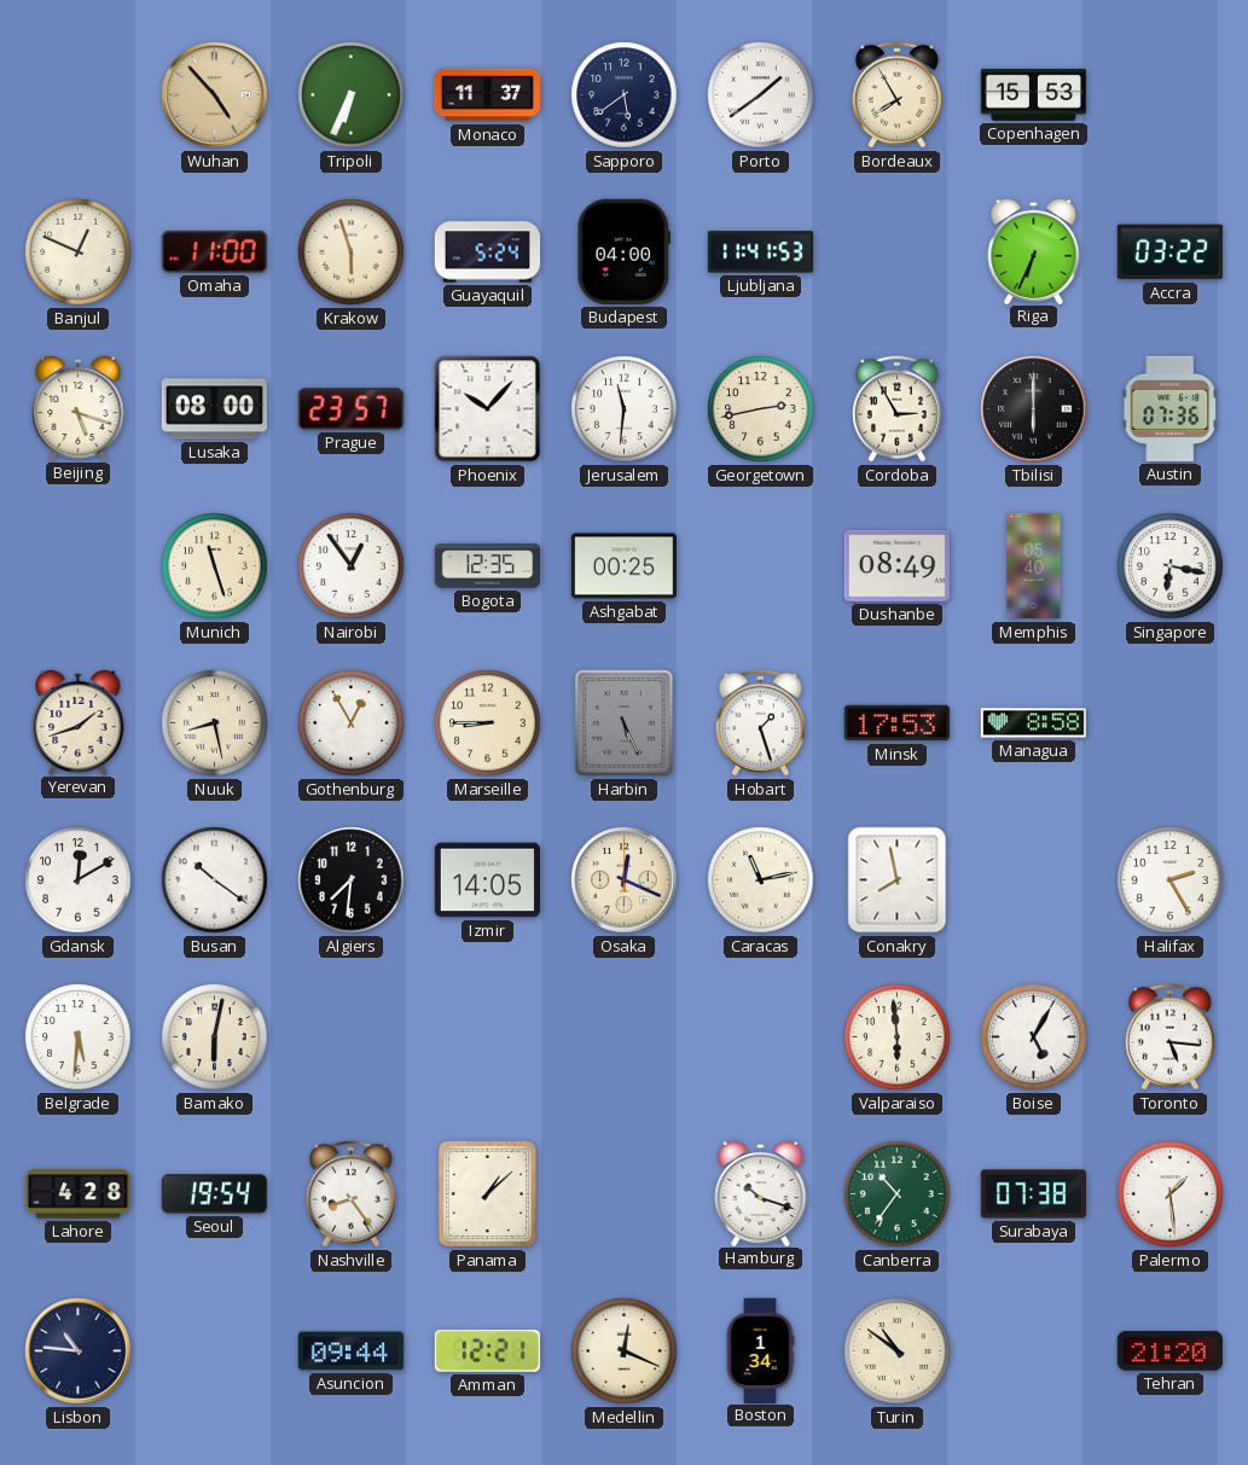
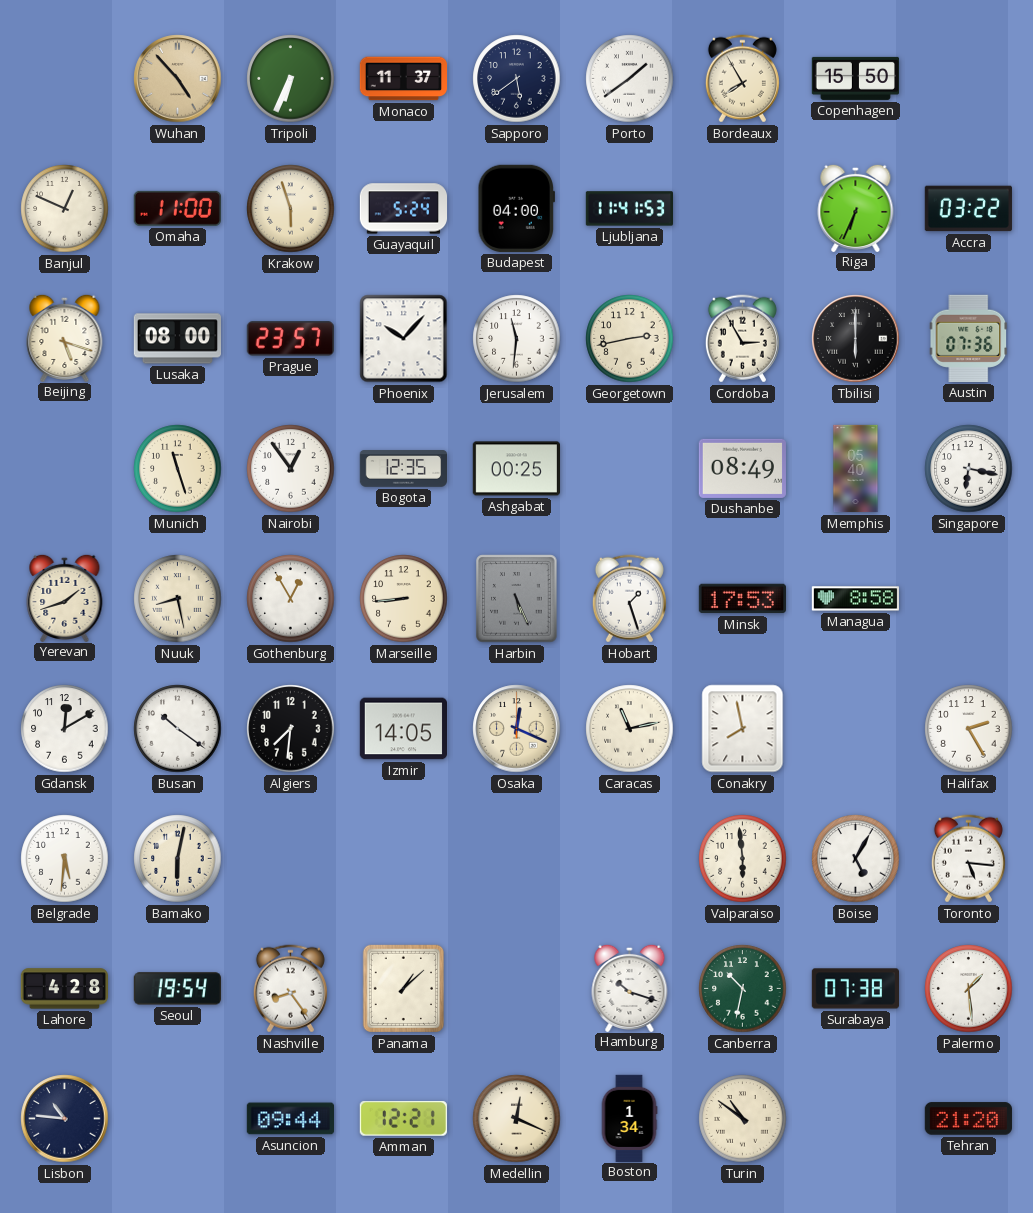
Copenhagen: 15:53 -> 15:50
Marseille: 8:45 -> 8:44
Canberra: 10:36 -> 10:32
